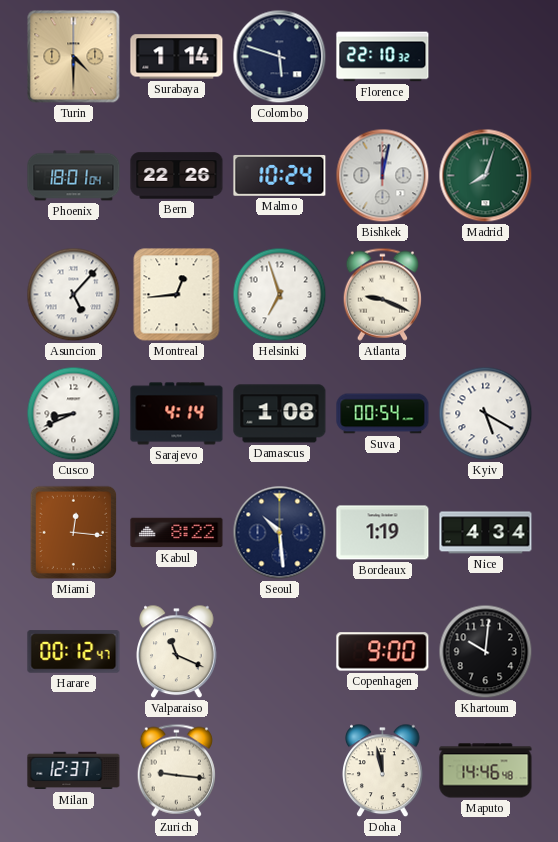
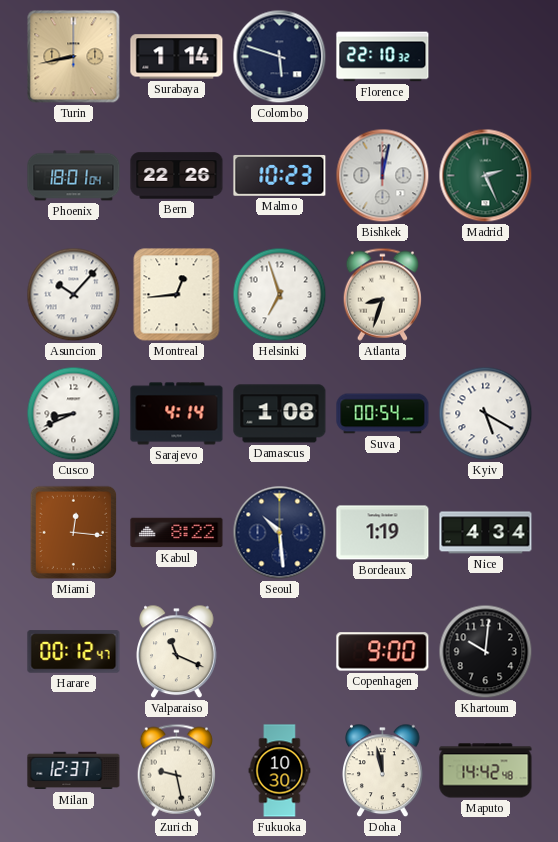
Turin: 4:30 -> 8:43
Malmo: 10:24 -> 10:23
Madrid: 8:03 -> 2:26
Asuncion: 5:07 -> 10:07
Atlanta: 9:19 -> 8:33
Zurich: 9:16 -> 9:28
Fukuoka: none -> 10:30
Maputo: 14:46 -> 14:42
